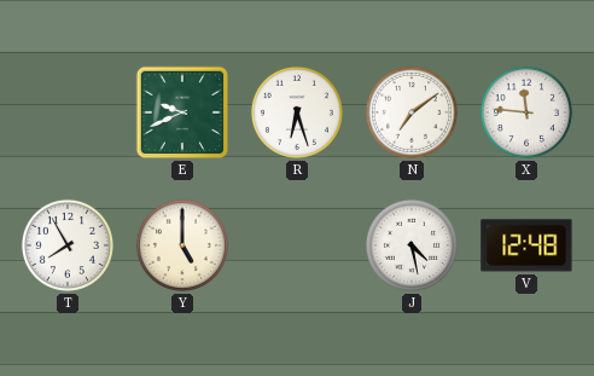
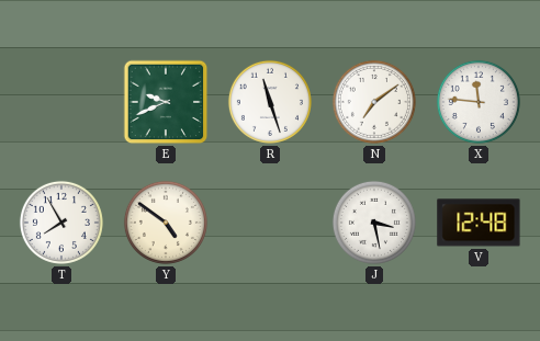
R: 6:27 -> 11:27
Y: 5:00 -> 4:51
J: 4:28 -> 3:28
